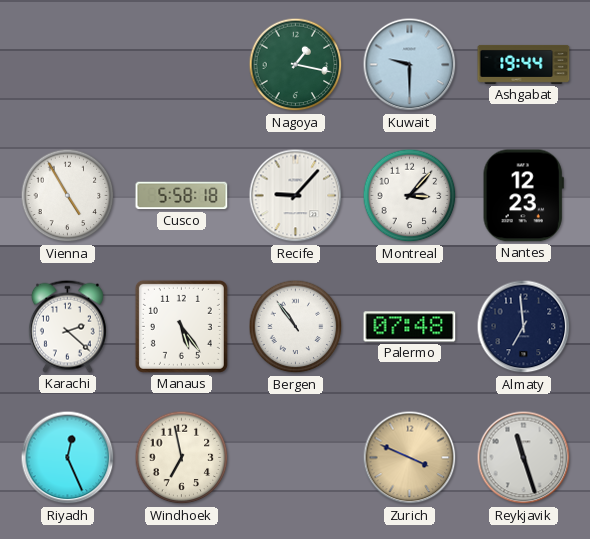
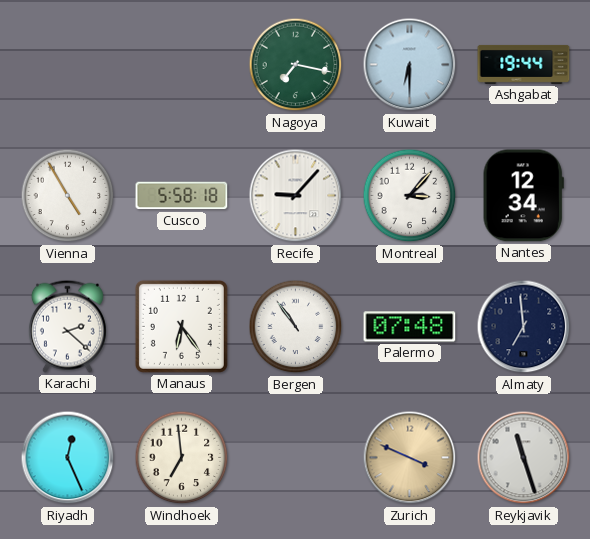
Nagoya: 1:17 -> 7:17
Kuwait: 9:30 -> 6:30
Nantes: 12:23 -> 12:34
Manaus: 5:24 -> 6:24
Windhoek: 6:58 -> 6:59
